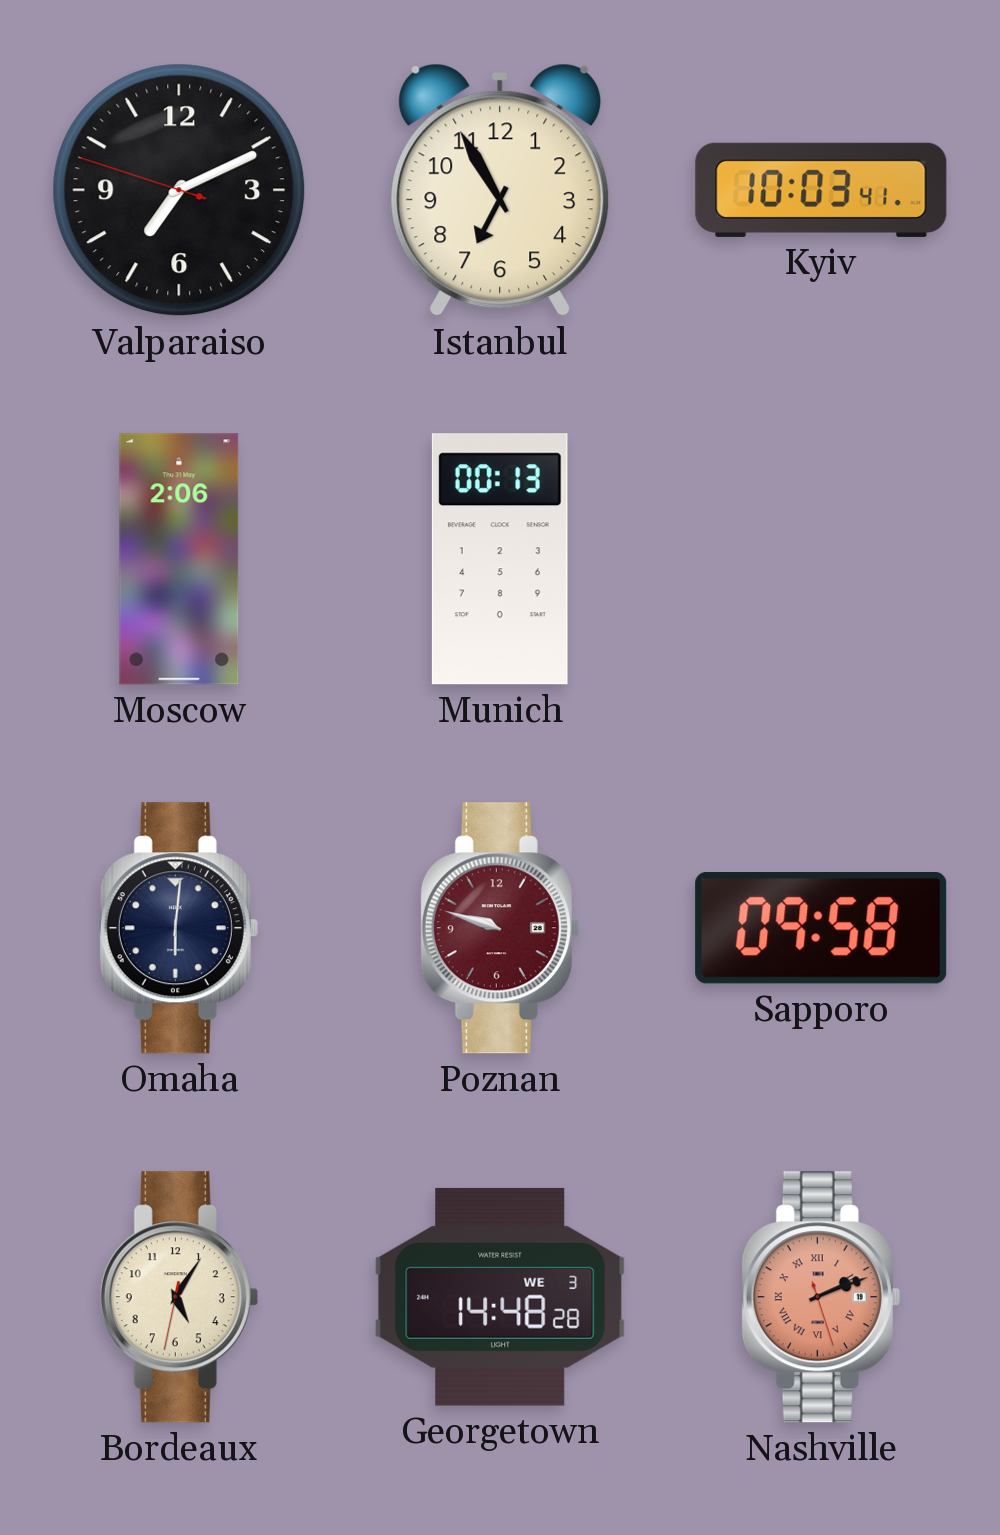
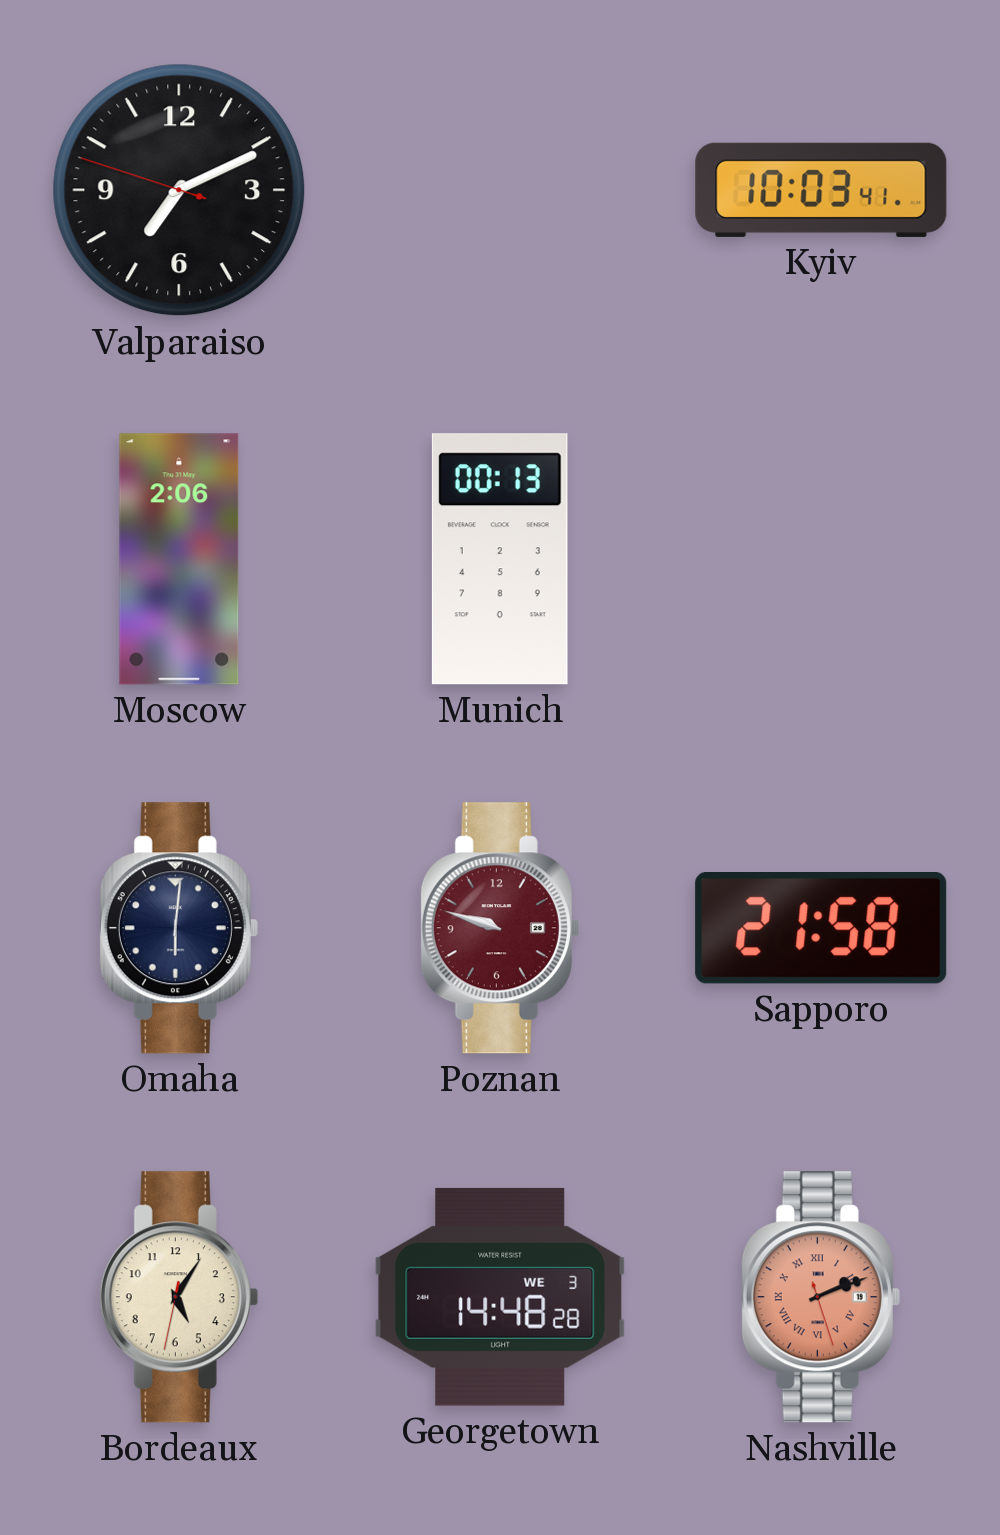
Istanbul: 6:55 -> none
Sapporo: 09:58 -> 21:58
